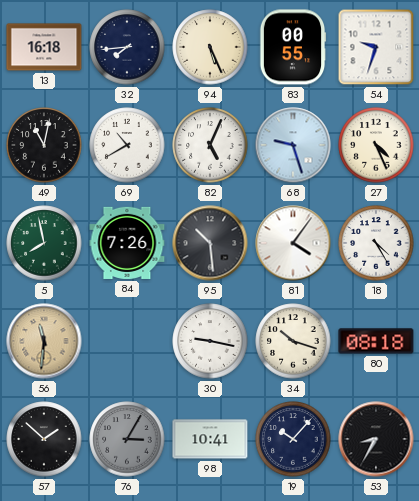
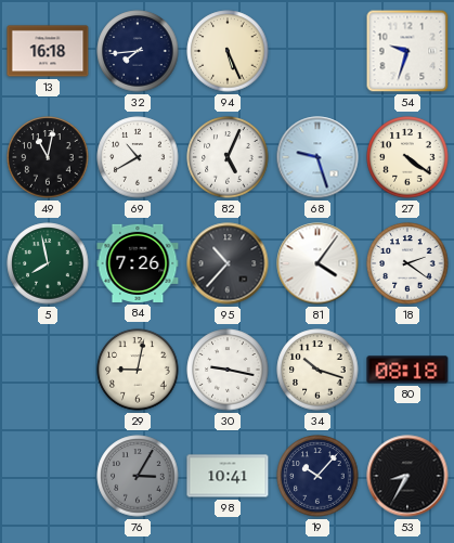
83: 00:55 -> none
27: 4:26 -> 4:21
95: 10:29 -> 10:37
18: 4:25 -> 2:21
56: 11:31 -> none
29: none -> 9:02
57: 1:52 -> none
